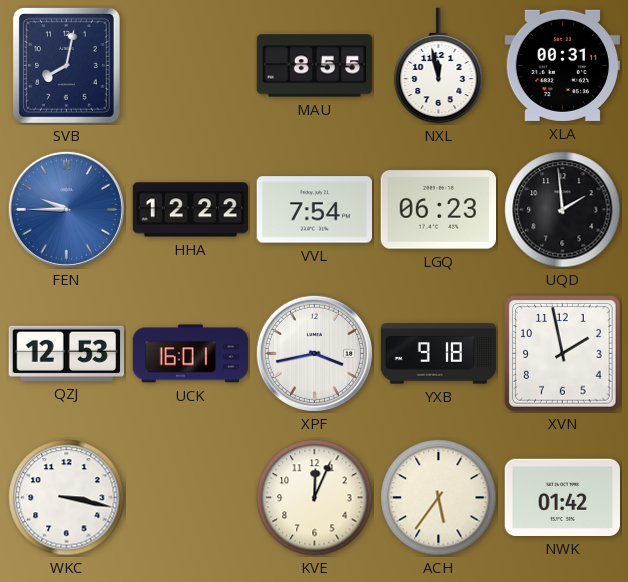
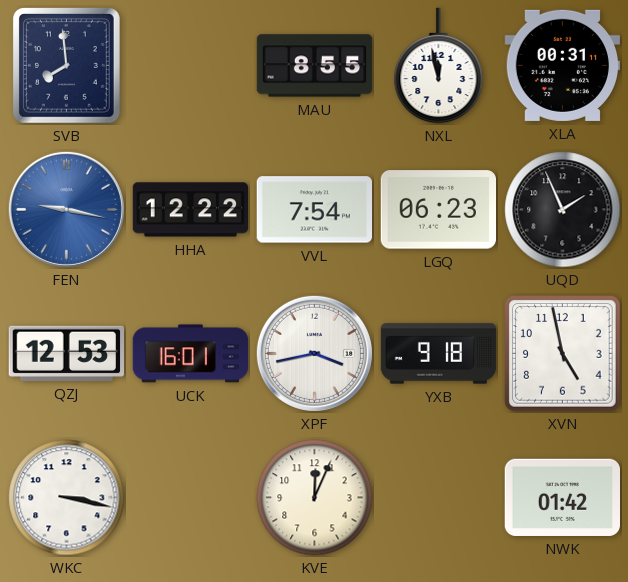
SVB: 8:02 -> 7:59
FEN: 9:45 -> 9:17
UQD: 1:59 -> 1:56
XVN: 1:58 -> 4:58
ACH: 5:36 -> none
